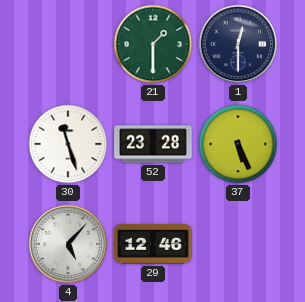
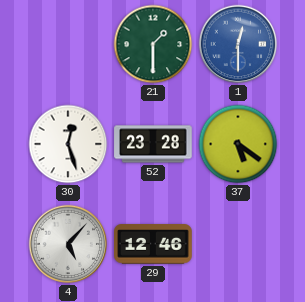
1 dial: navy -> blue
30: 11:27 -> 12:27
37: 5:26 -> 5:21
